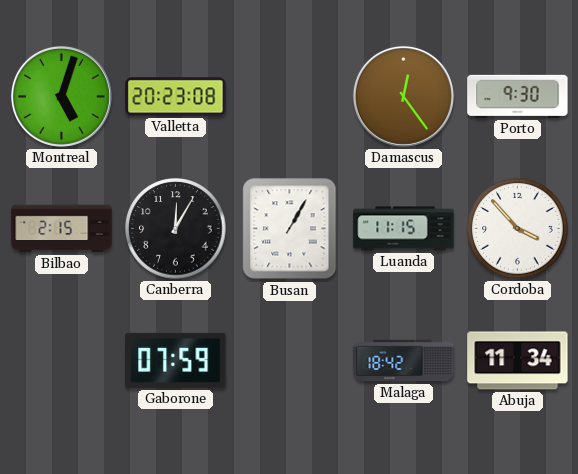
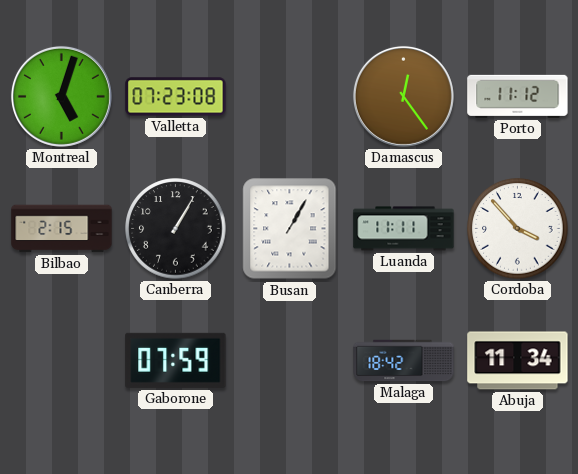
Valletta: 20:23 -> 07:23
Porto: 9:30 -> 11:12
Canberra: 12:05 -> 1:05
Luanda: 11:15 -> 11:11
